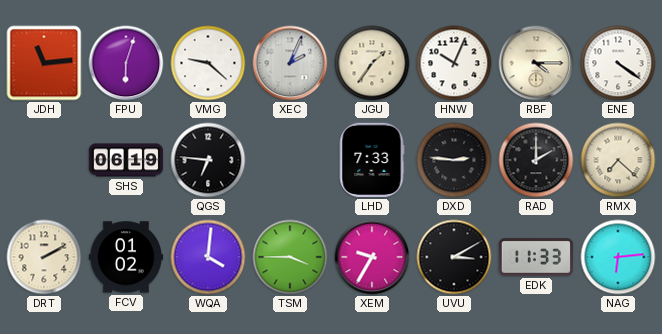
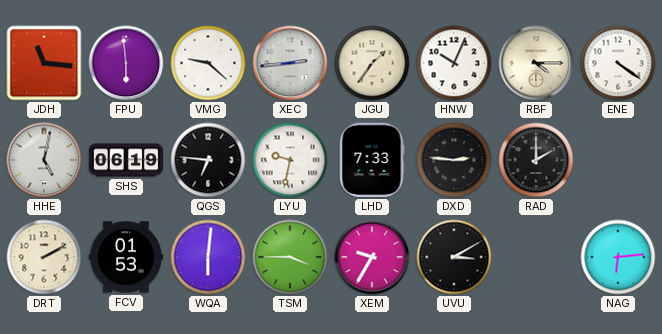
JDH: 11:14 -> 11:16
FPU: 6:03 -> 5:59
XEC: 2:04 -> 2:44
HHE: none -> 5:02
LYU: none -> 9:32
RMX: 7:22 -> none
FCV: 01:02 -> 01:53
WQA: 4:01 -> 6:01
EDK: 11:33 -> none
